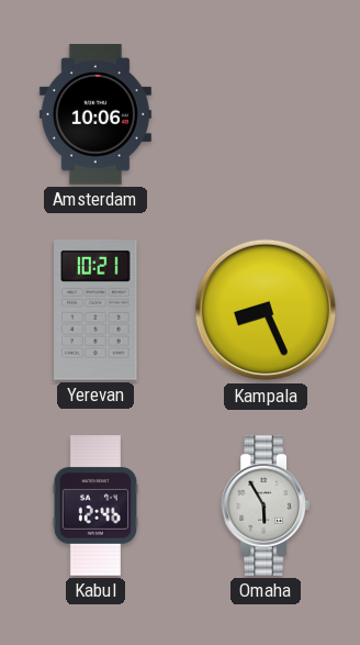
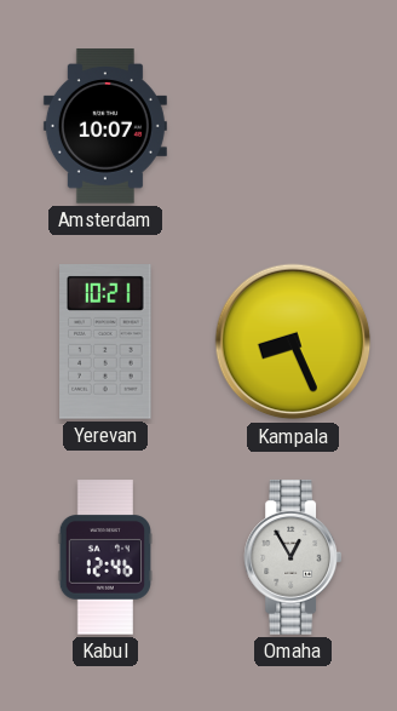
Amsterdam: 10:06 -> 10:07
Omaha: 5:55 -> 12:55
